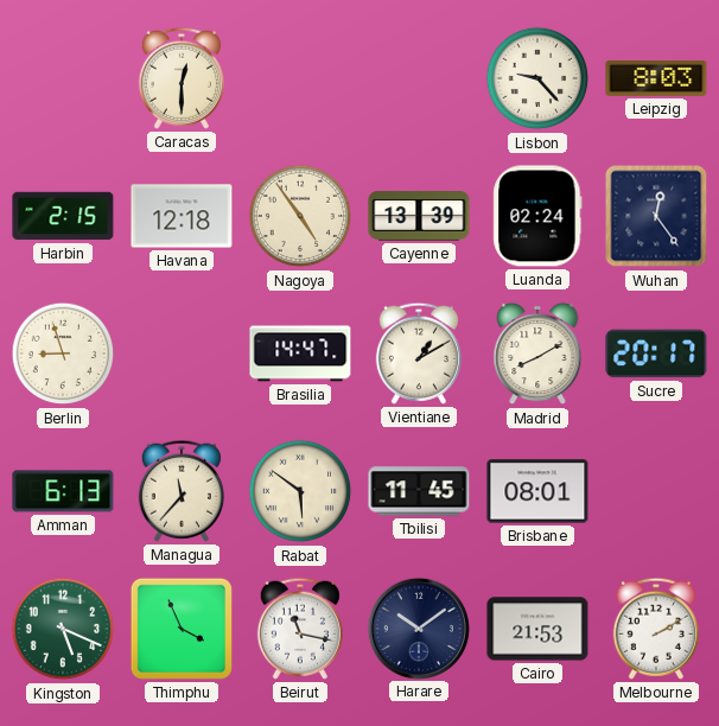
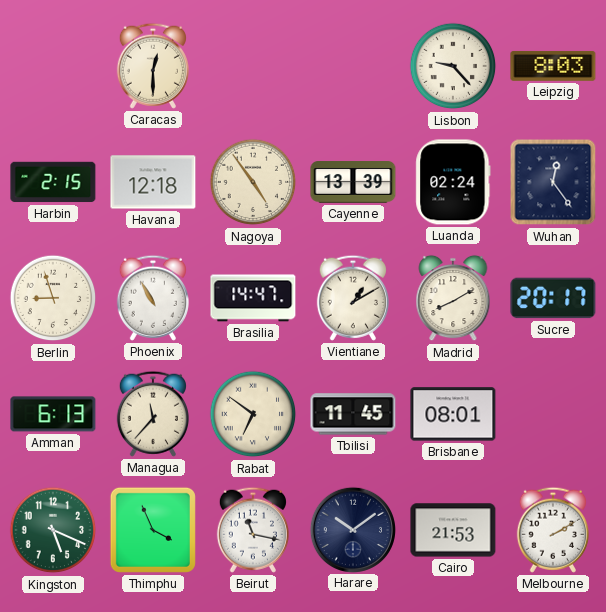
Phoenix: none -> 10:55
Rabat: 5:51 -> 6:51
